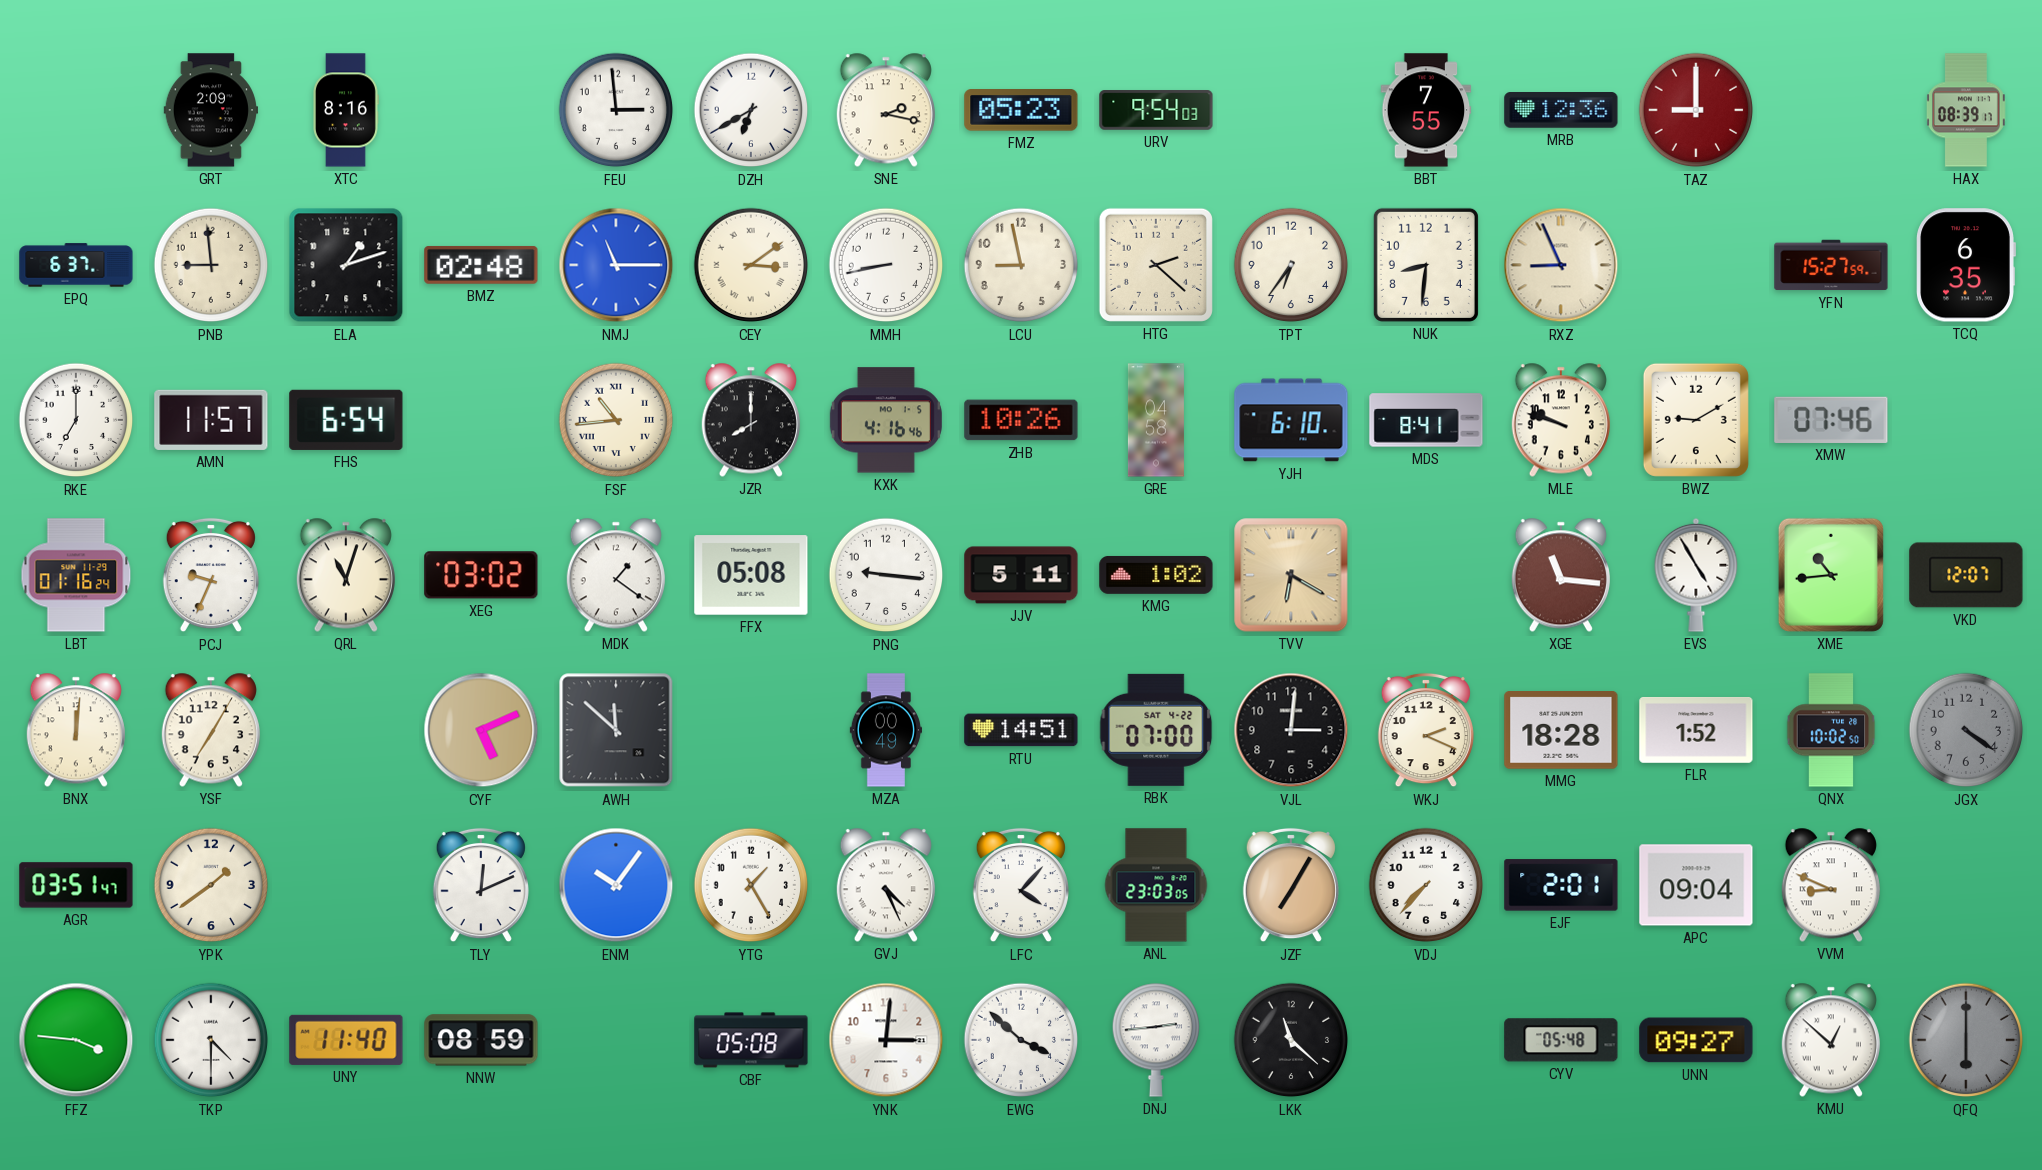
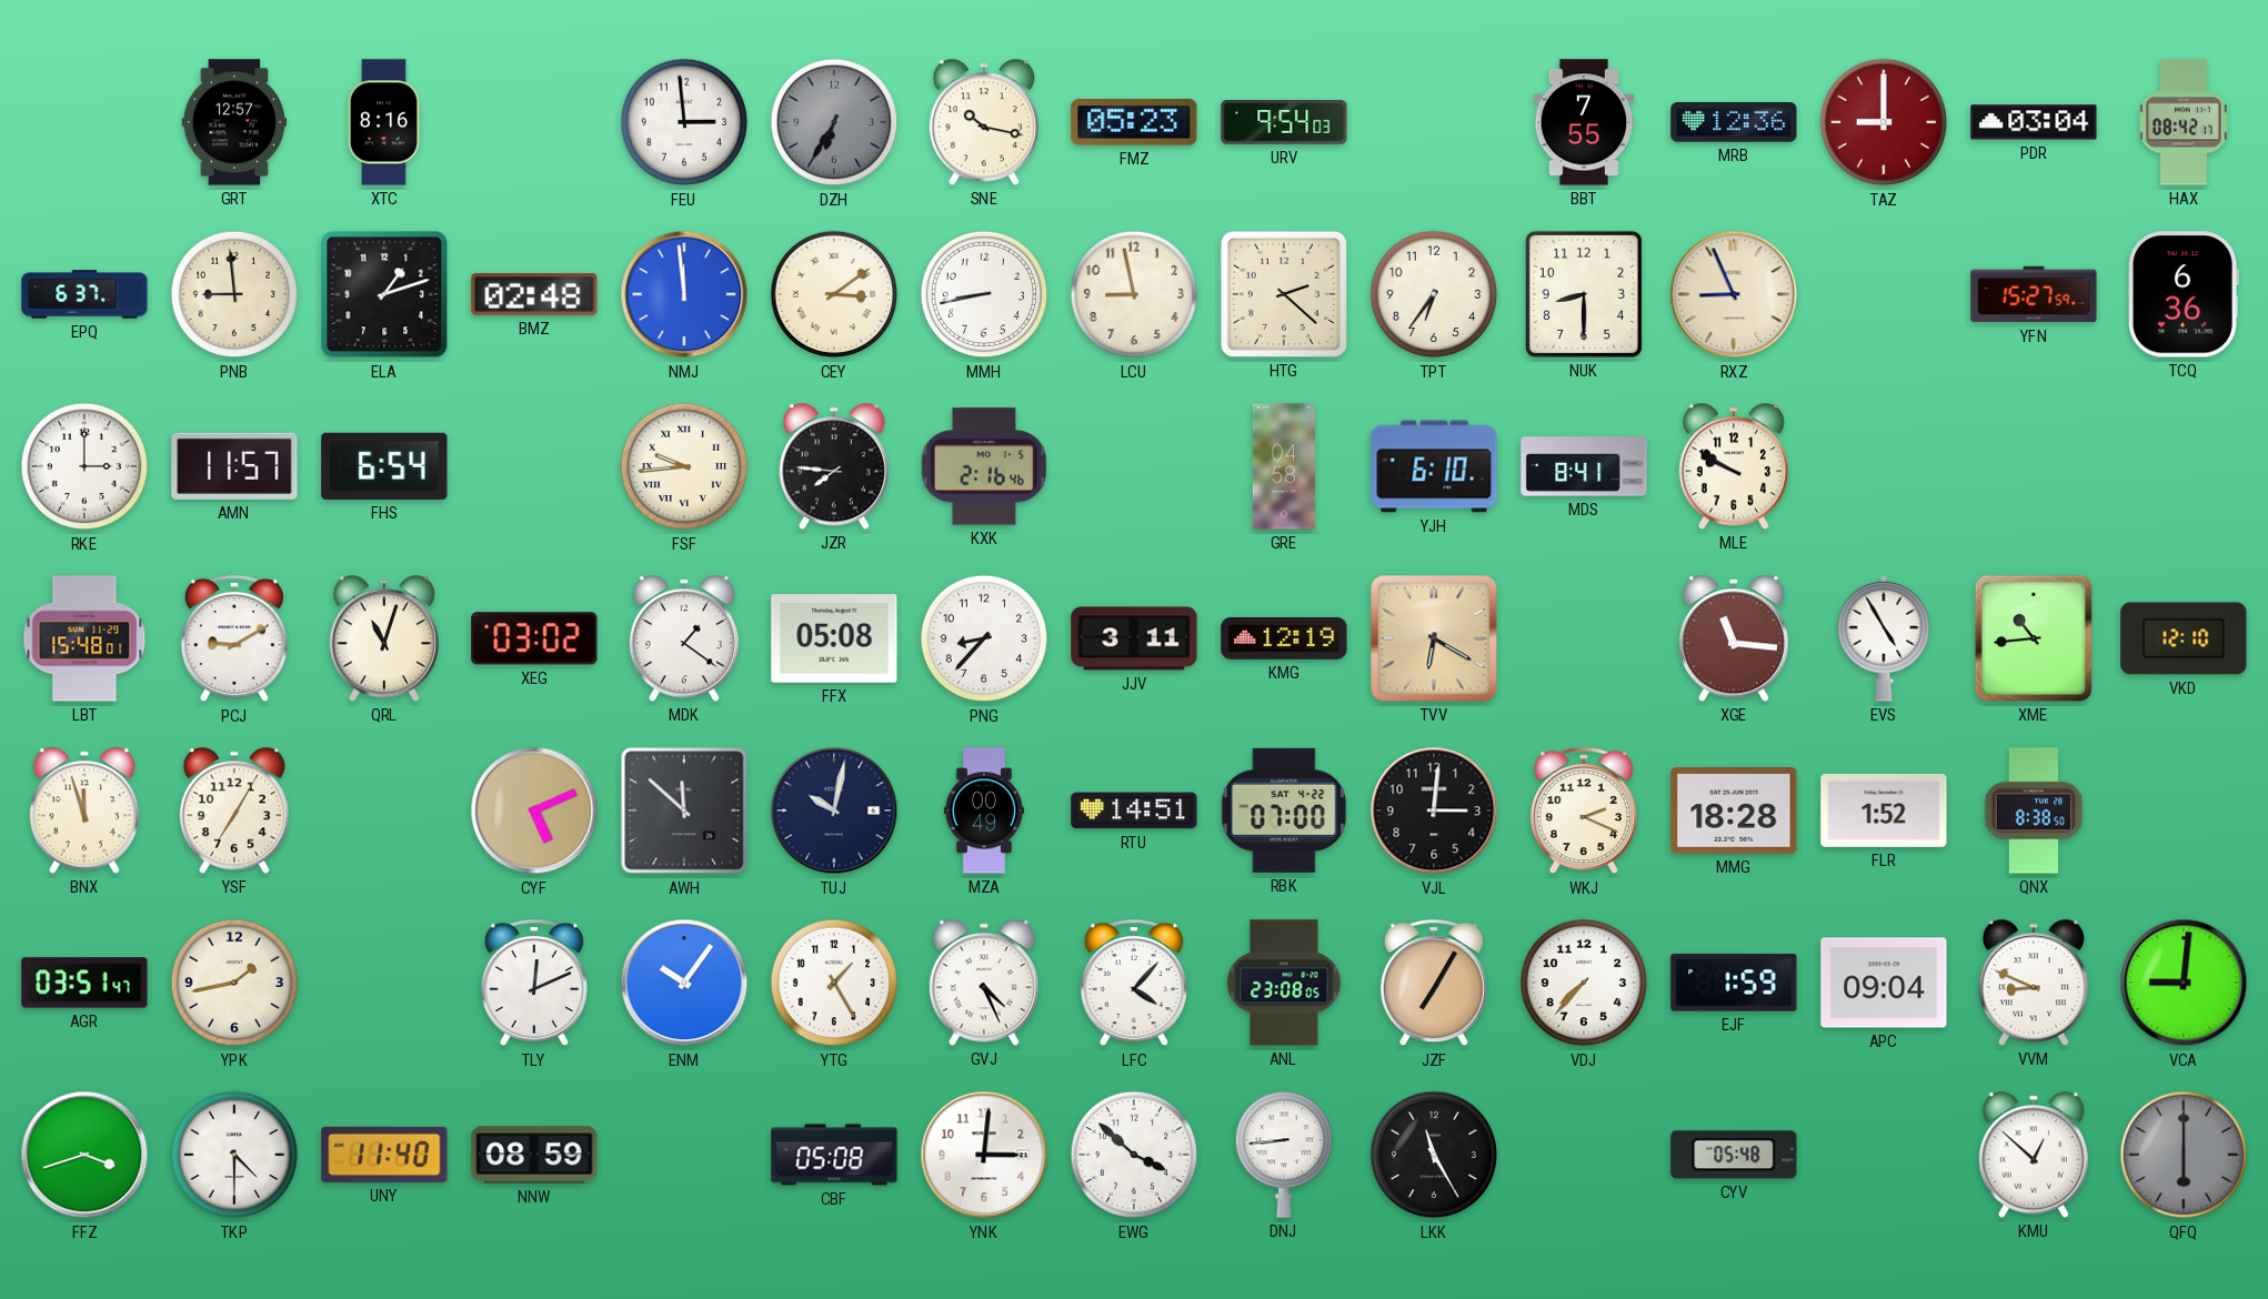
GRT: 2:09 -> 12:57
DZH: 6:40 -> 6:35
DZH dial: white -> grey
SNE: 2:17 -> 10:17
PDR: none -> 03:04
HAX: 08:39 -> 08:42
NMJ: 11:15 -> 11:59
NUK: 8:31 -> 8:30
TCQ: 6:35 -> 6:36
RKE: 7:00 -> 3:00
FSF: 10:44 -> 9:44
JZR: 8:00 -> 7:46
KXK: 4:16 -> 2:16
ZHB: 10:26 -> none
MLE: 9:48 -> 9:50
BWZ: 9:10 -> none
XMW: 07:46 -> none
LBT: 01:16 -> 15:48
PCJ: 9:34 -> 9:10
PNG: 9:16 -> 8:37
JJV: 5:11 -> 3:11
KMG: 1:02 -> 12:19
VKD: 12:07 -> 12:10
BNX: 12:01 -> 11:57
TUJ: none -> 10:02
QNX: 10:02 -> 8:38
JGX: 4:21 -> none
YPK: 1:39 -> 1:43
ANL: 23:03 -> 23:08
EJF: 2:01 -> 1:59
VCA: none -> 9:01
FFZ: 3:46 -> 3:42
DNJ: 2:44 -> 8:44
LKK: 11:22 -> 11:25
UNN: 09:27 -> none
